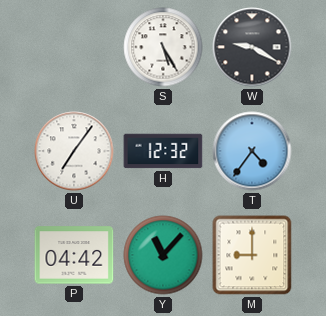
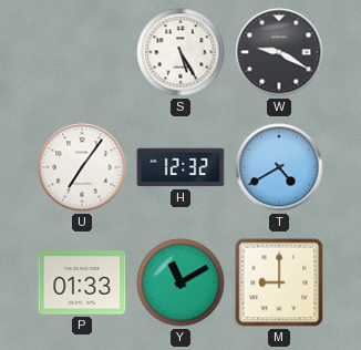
T: 4:36 -> 4:40
P: 04:42 -> 01:33
Y: 11:07 -> 11:10
